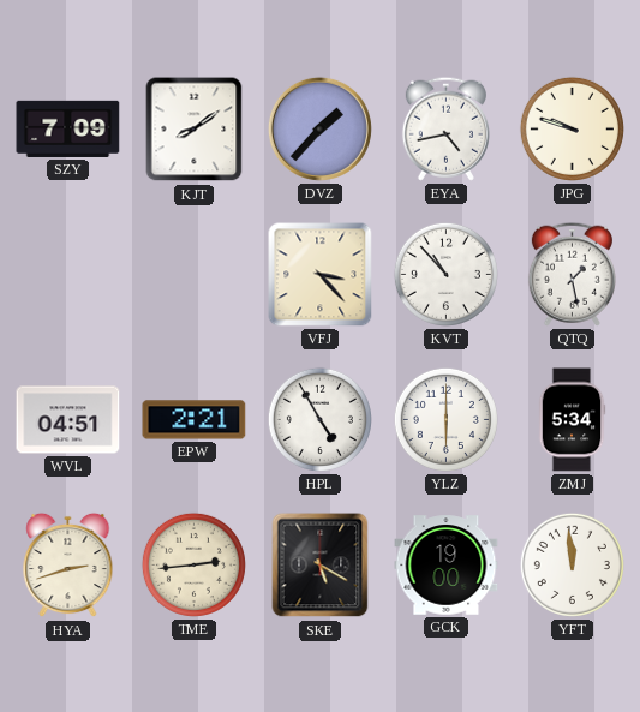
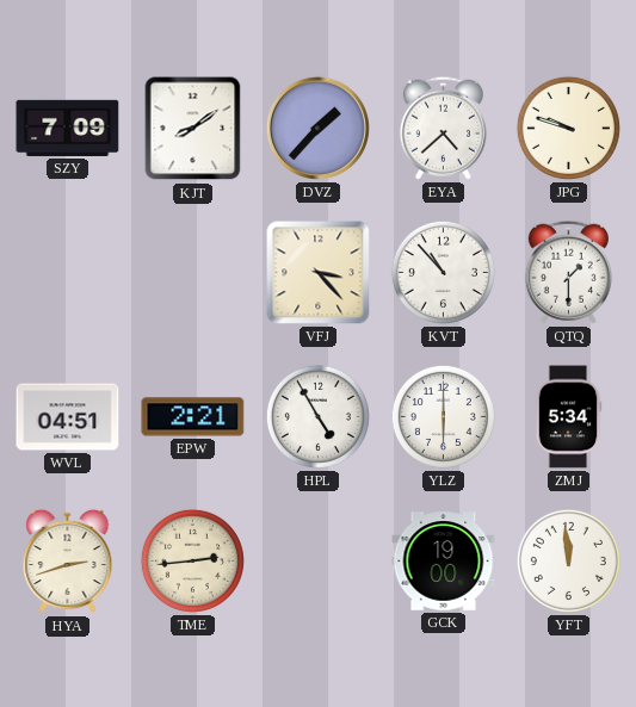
EYA: 4:43 -> 4:38
QTQ: 1:28 -> 1:30
SKE: 5:20 -> none
